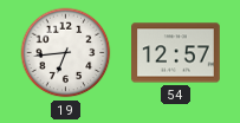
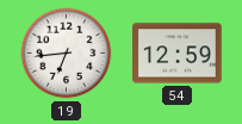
54: 12:57 -> 12:59
